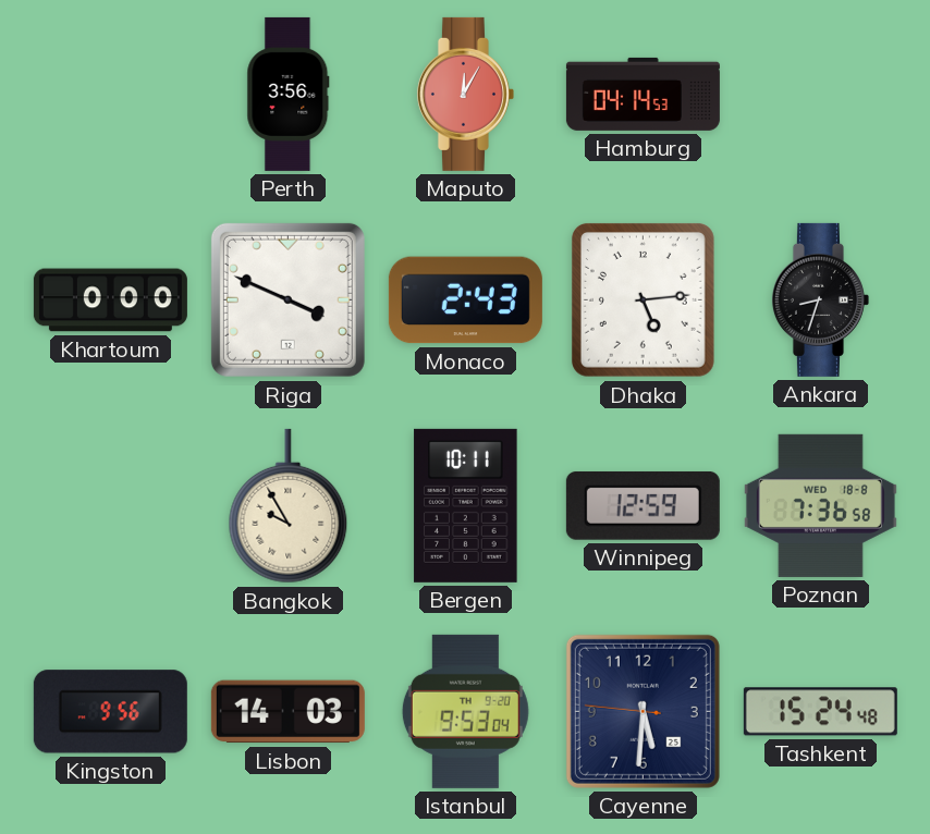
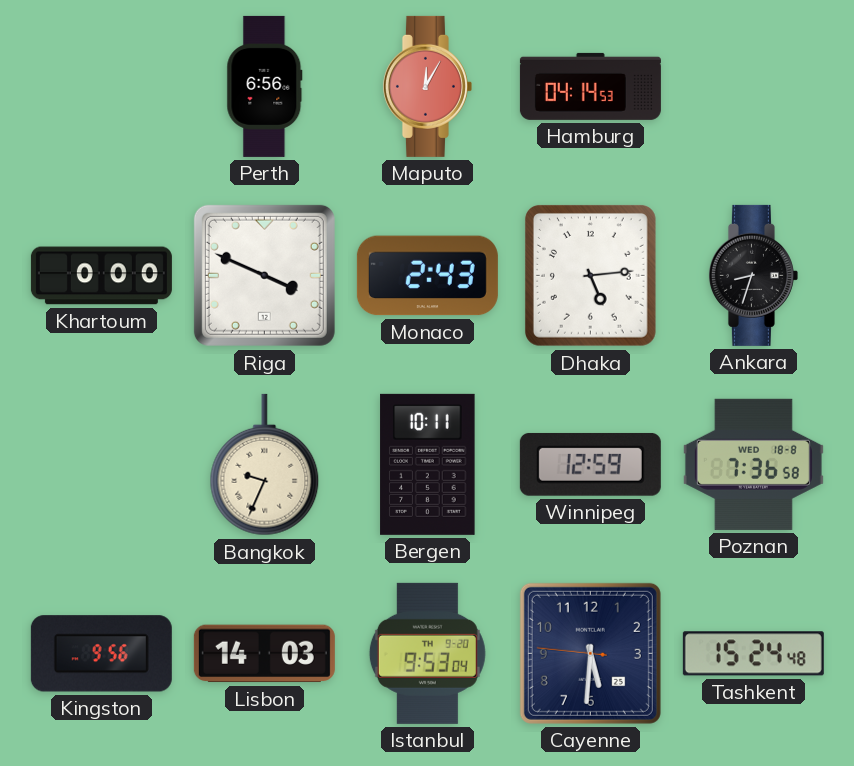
Perth: 3:56 -> 6:56
Bangkok: 9:55 -> 9:34
